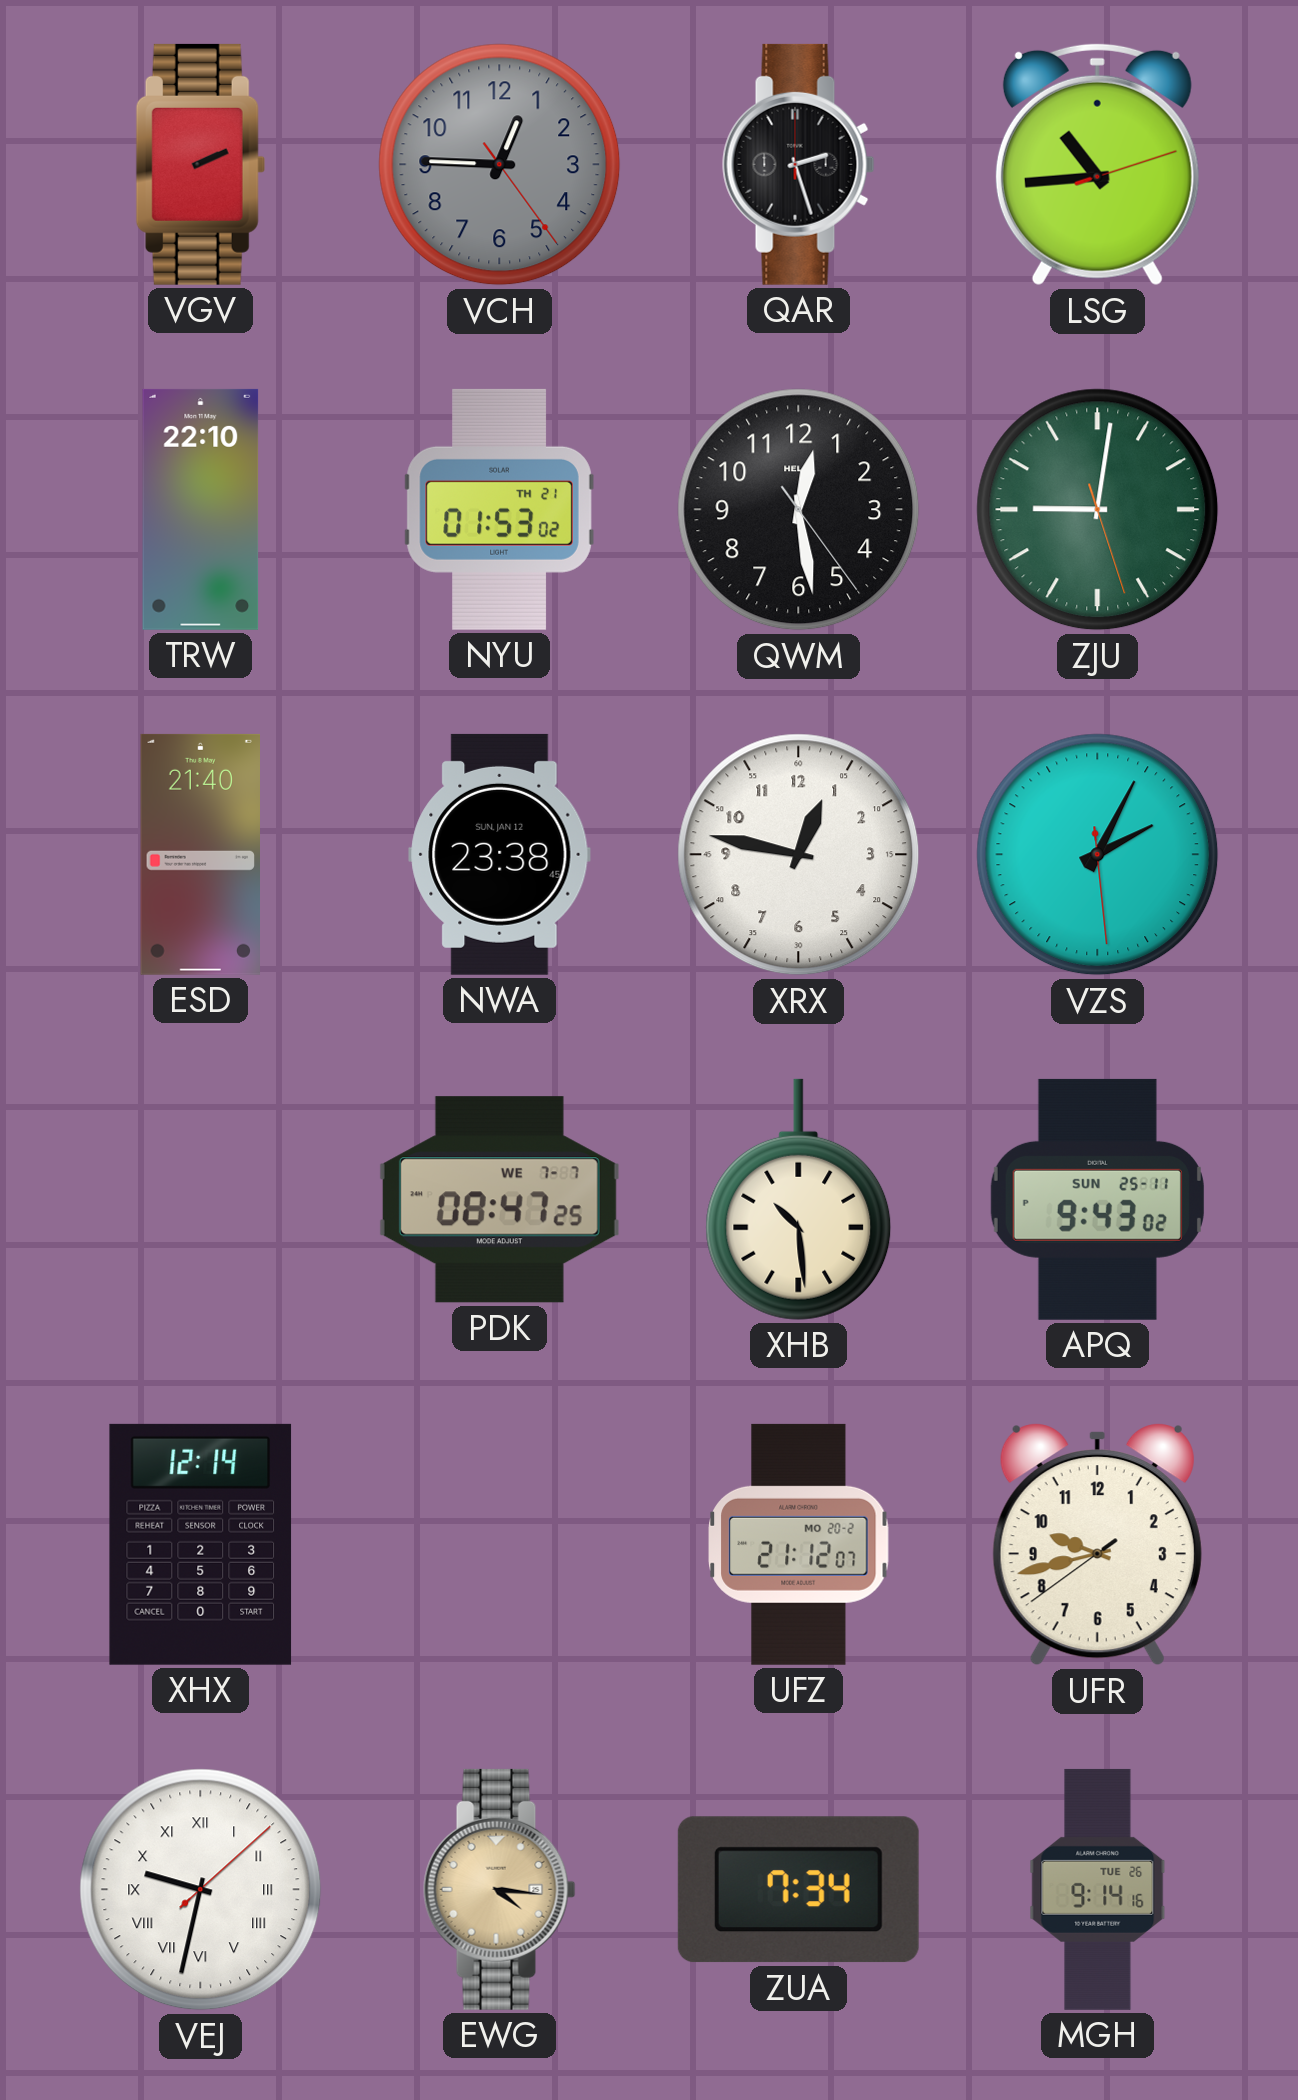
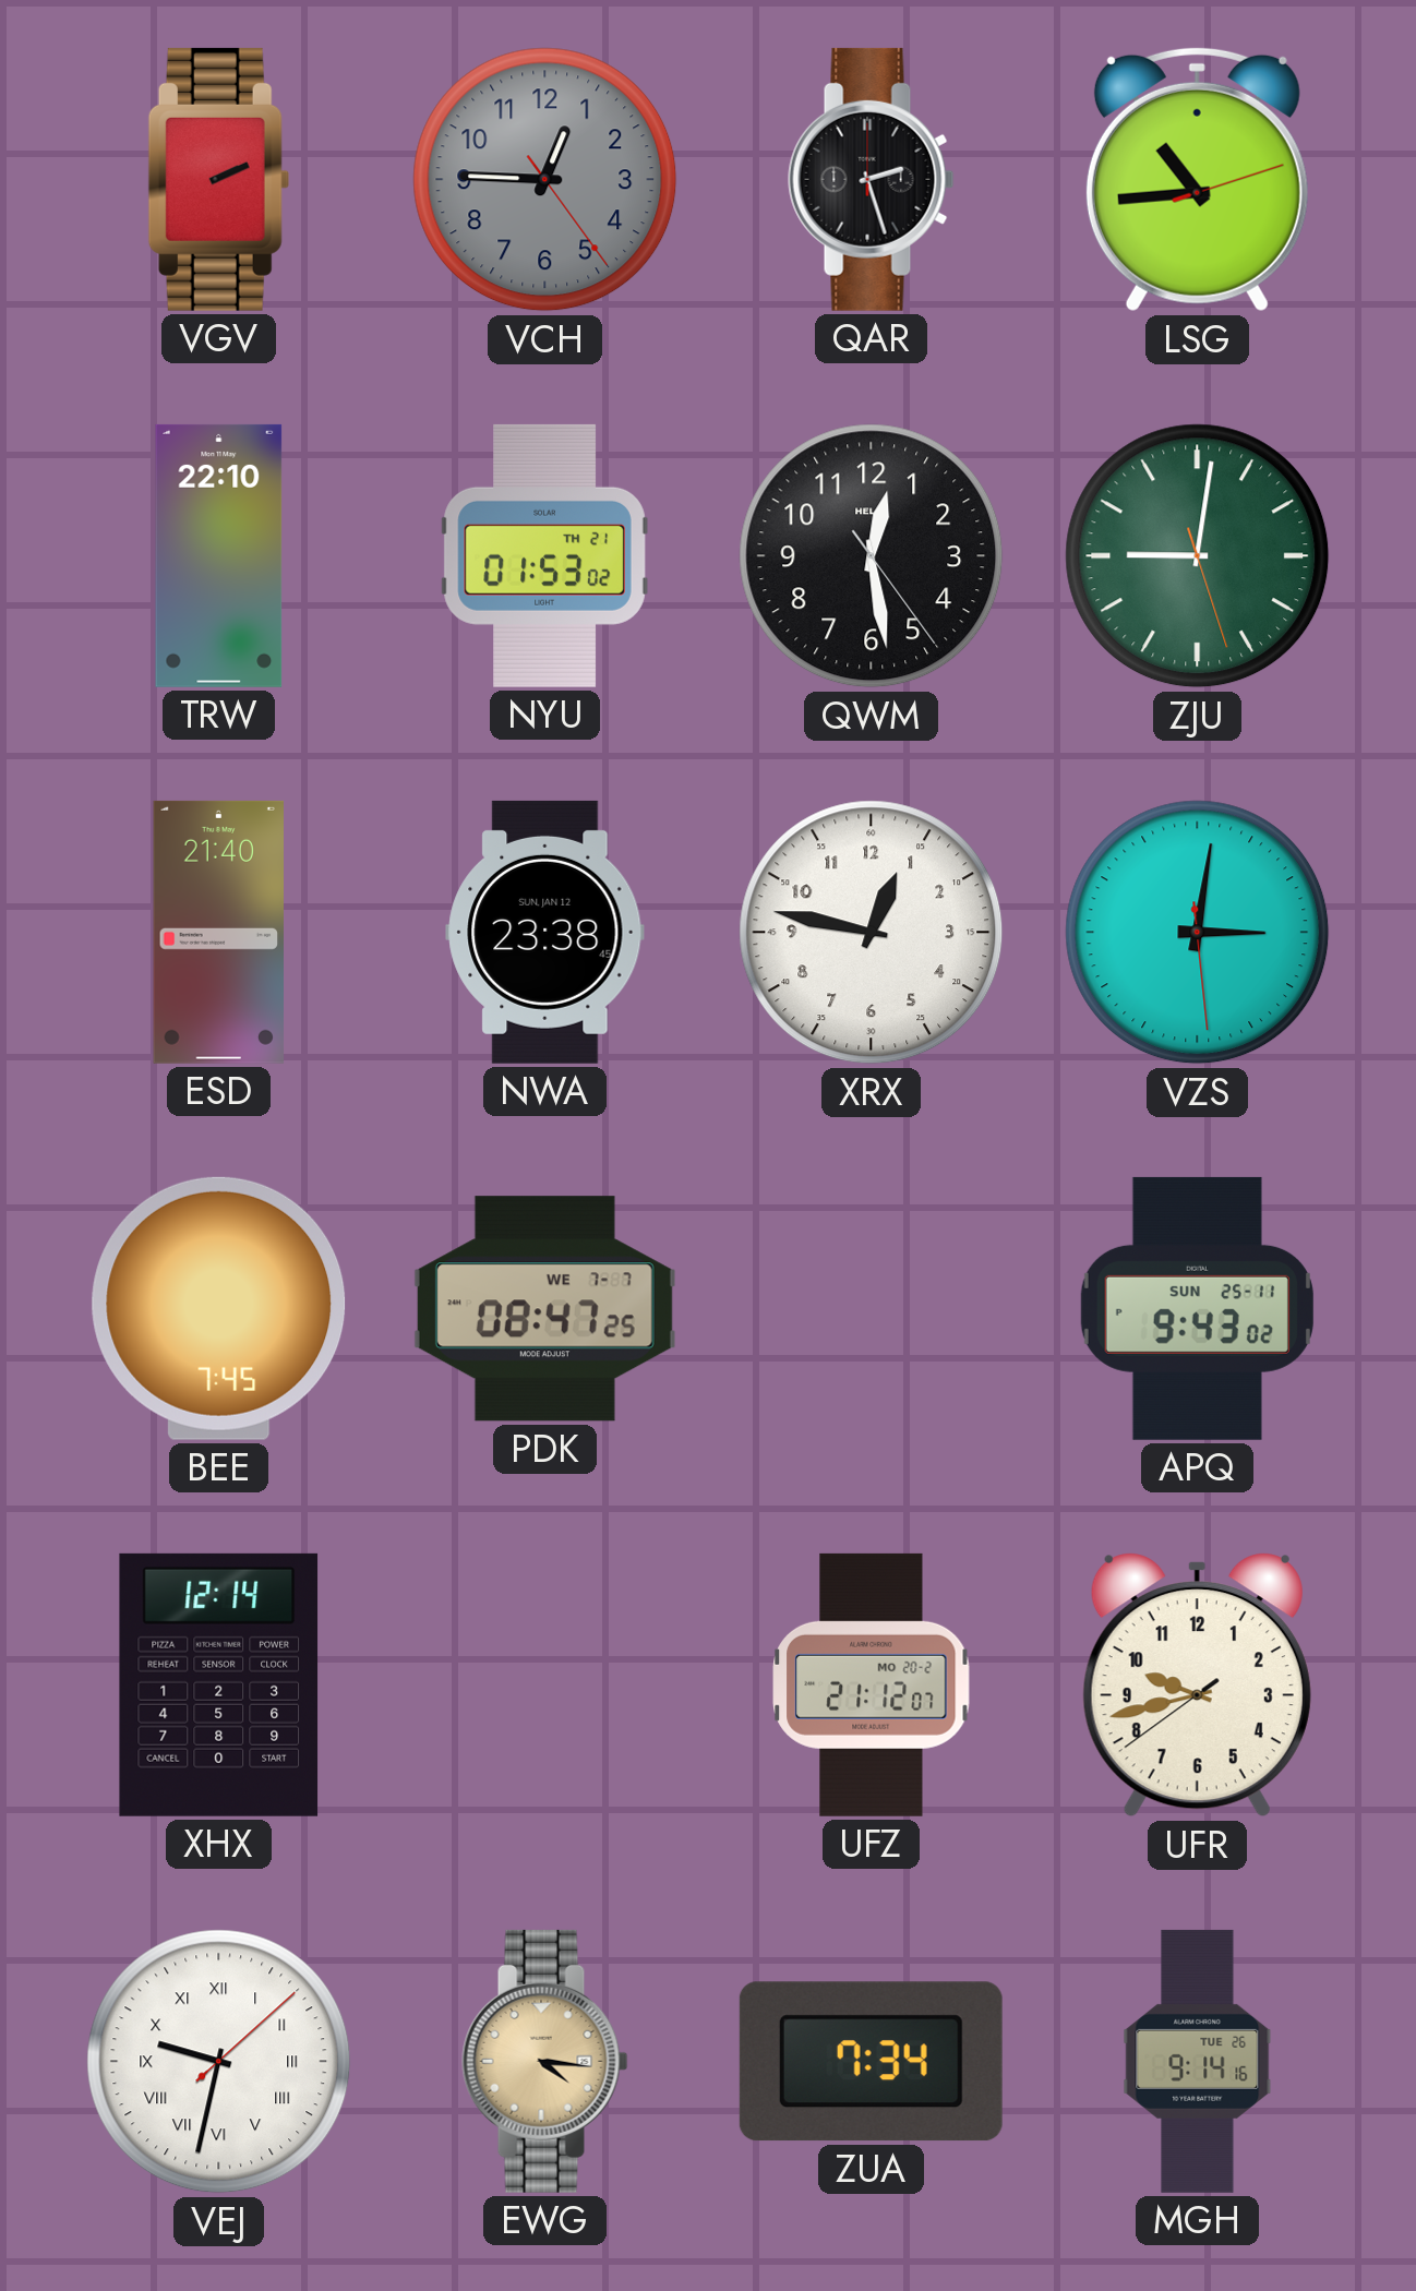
VZS: 2:04 -> 3:01
BEE: none -> 7:45
XHB: 10:29 -> none
